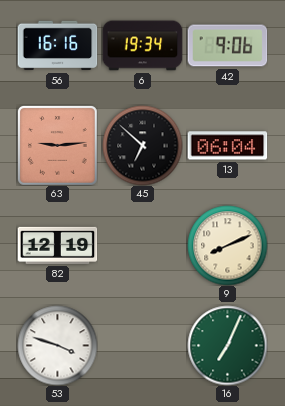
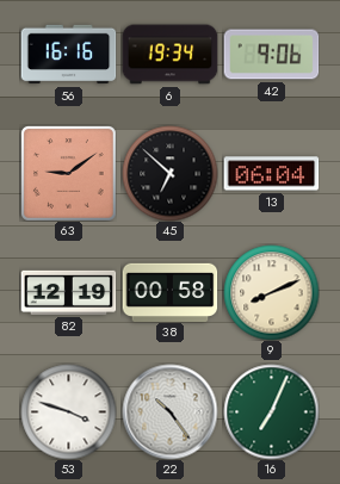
63: 9:14 -> 9:09
38: none -> 00:58
22: none -> 10:24
